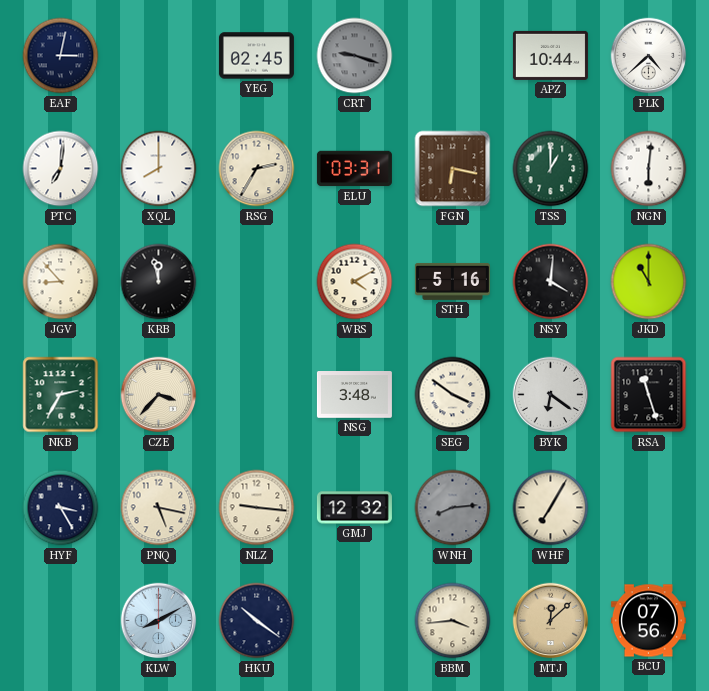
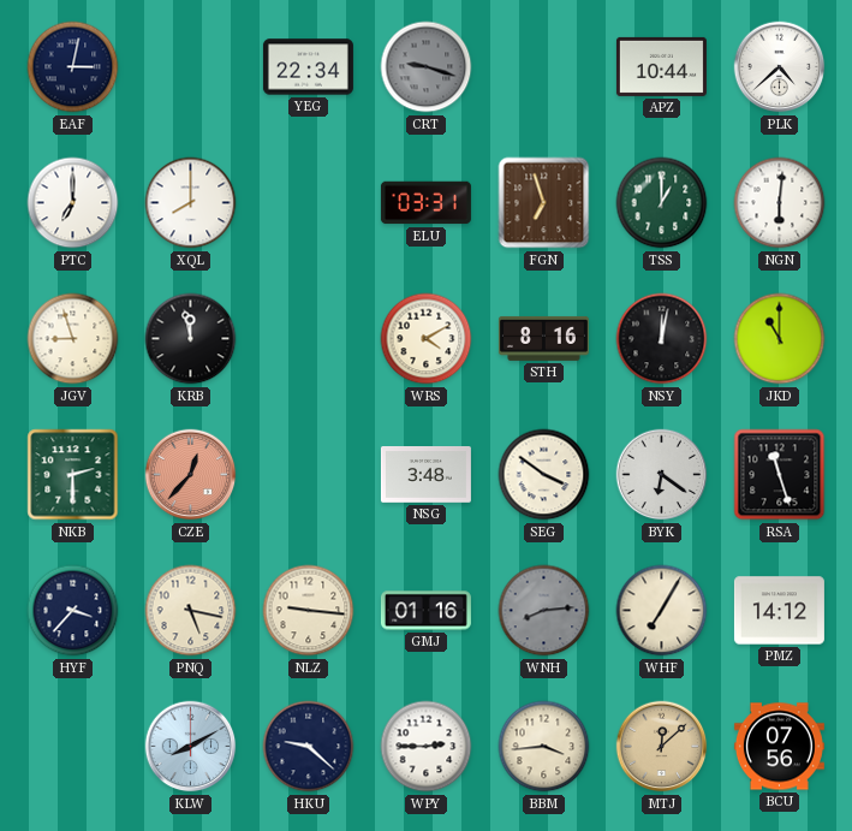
YEG: 02:45 -> 22:34
PTC: 7:01 -> 7:00
RSG: 2:35 -> none
FGN: 6:17 -> 6:57
JGV: 8:53 -> 8:57
STH: 5:16 -> 8:16
NSY: 4:01 -> 12:02
NKB: 2:35 -> 2:30
CZE: 3:37 -> 12:37
CZE dial: cream -> salmon
HYF: 3:25 -> 3:37
GMJ: 12:32 -> 01:16
PMZ: none -> 14:12
HKU: 10:21 -> 9:22
WPY: none -> 2:45
